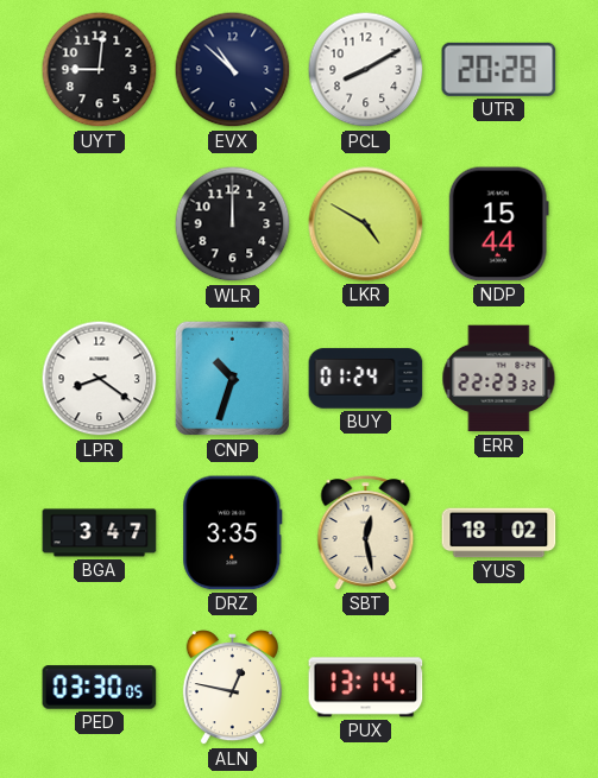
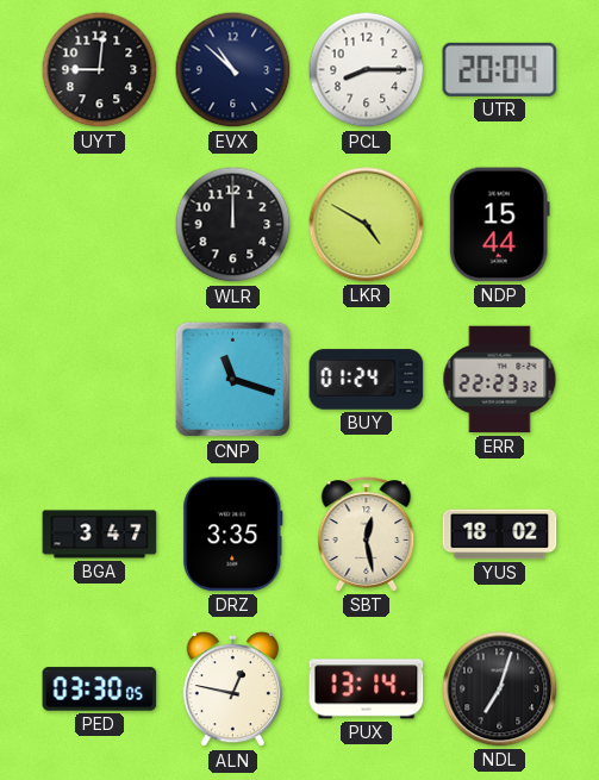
PCL: 8:10 -> 8:15
UTR: 20:28 -> 20:04
LPR: 8:21 -> none
CNP: 10:33 -> 11:18
NDL: none -> 7:03
